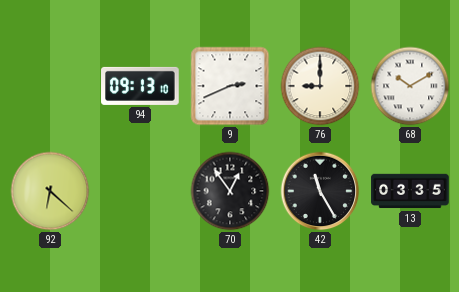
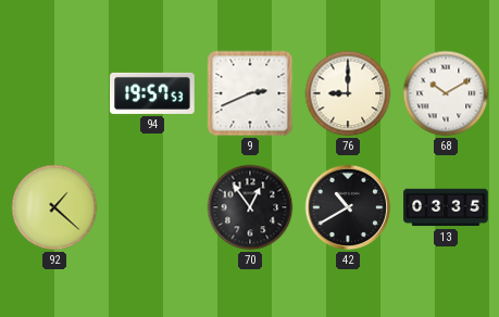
94: 09:13 -> 19:57
92: 6:22 -> 1:22
42: 11:25 -> 10:40
